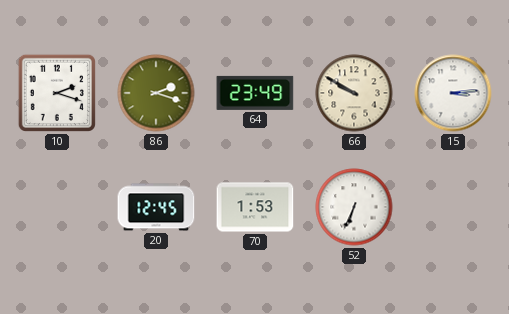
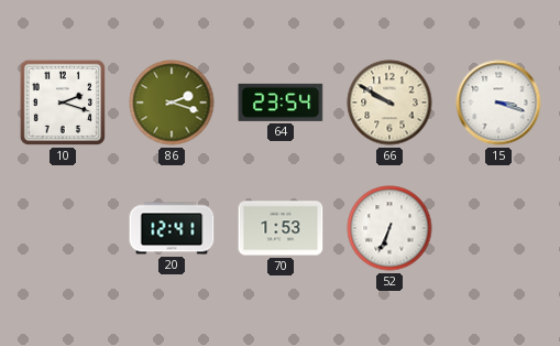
64: 23:49 -> 23:54
15: 3:14 -> 3:18
20: 12:45 -> 12:41
